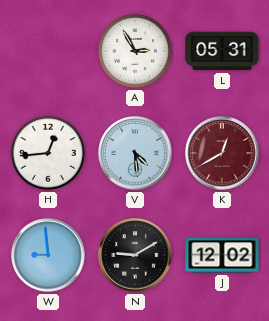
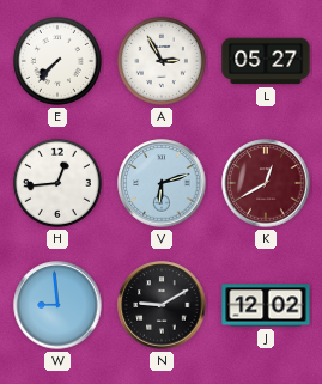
E: none -> 7:37
L: 05:31 -> 05:27
V: 4:29 -> 6:12
